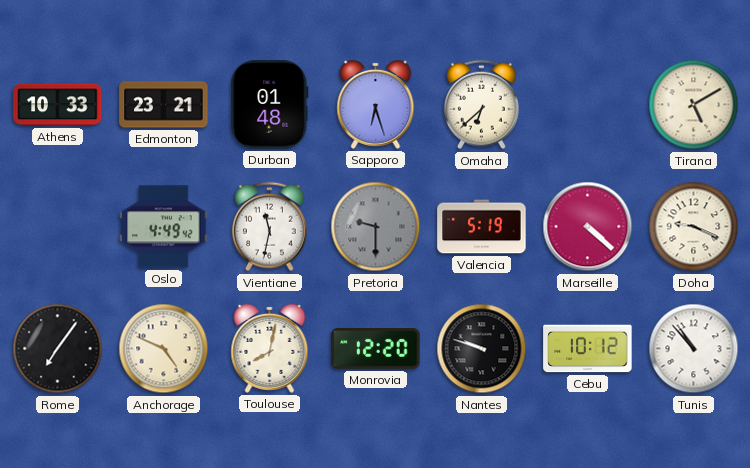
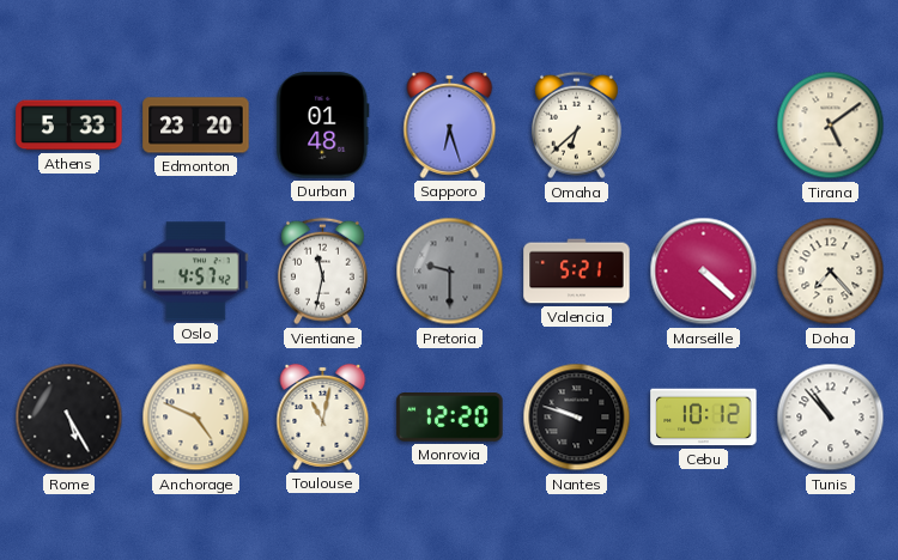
Athens: 10:33 -> 5:33
Edmonton: 23:21 -> 23:20
Tirana: 5:10 -> 5:09
Oslo: 4:49 -> 4:57
Valencia: 5:19 -> 5:21
Doha: 9:19 -> 7:23
Rome: 7:06 -> 5:25
Toulouse: 8:02 -> 11:02
